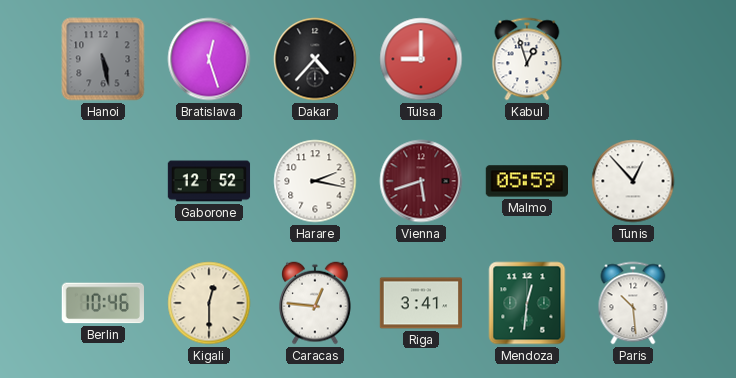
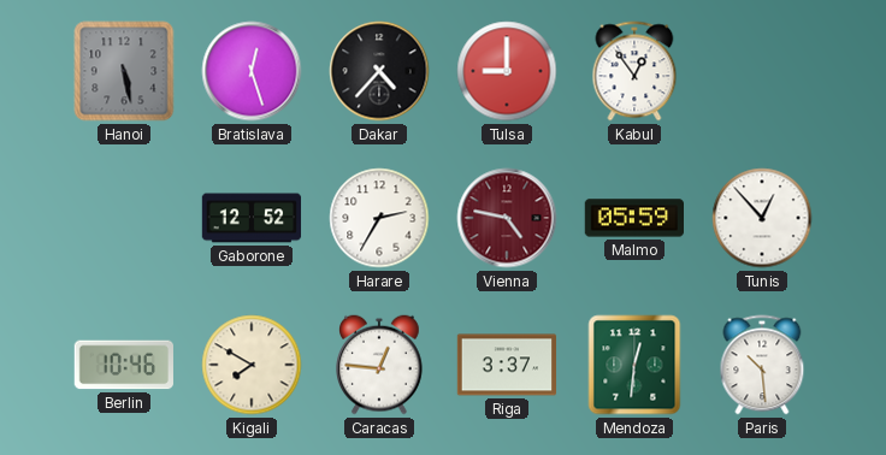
Kabul: 12:57 -> 12:54
Harare: 2:17 -> 2:35
Vienna: 5:42 -> 4:47
Kigali: 12:30 -> 7:50
Riga: 3:41 -> 3:37
